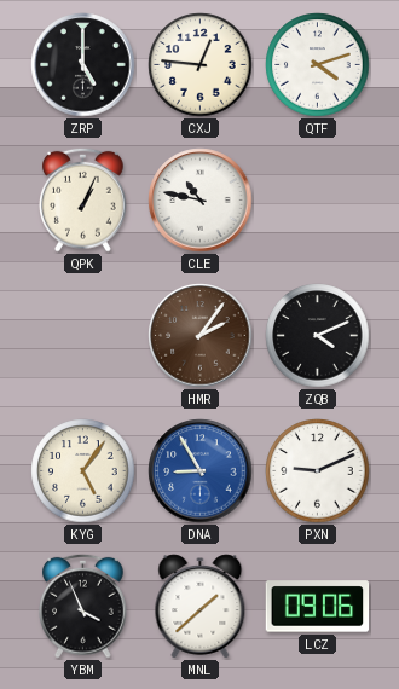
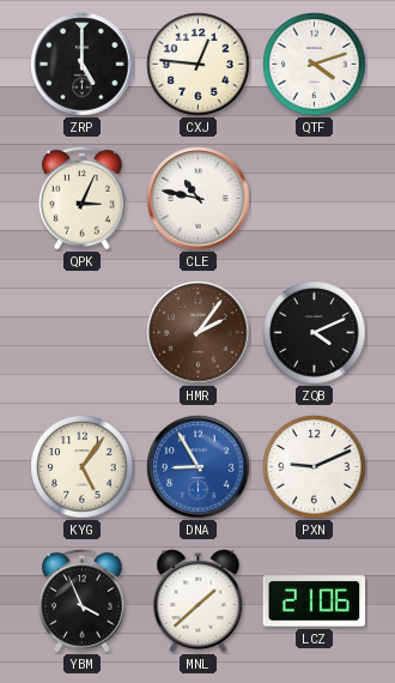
QPK: 1:04 -> 3:04
LCZ: 09:06 -> 21:06
